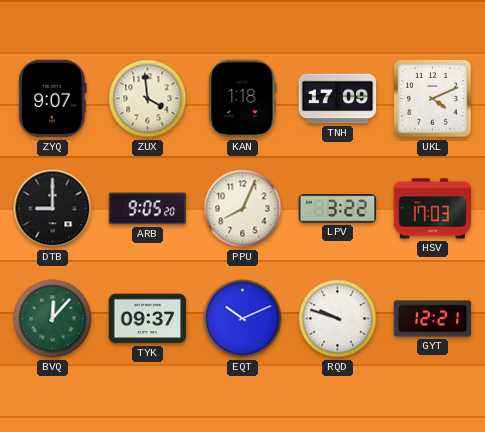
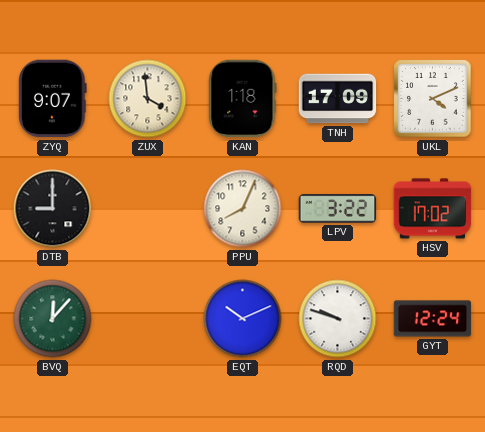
ARB: 9:05 -> none
HSV: 17:03 -> 17:02
TYK: 09:37 -> none
GYT: 12:21 -> 12:24
